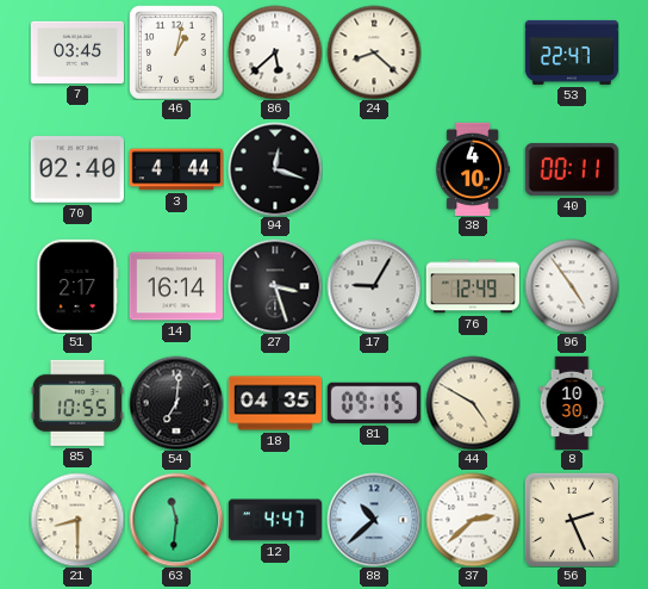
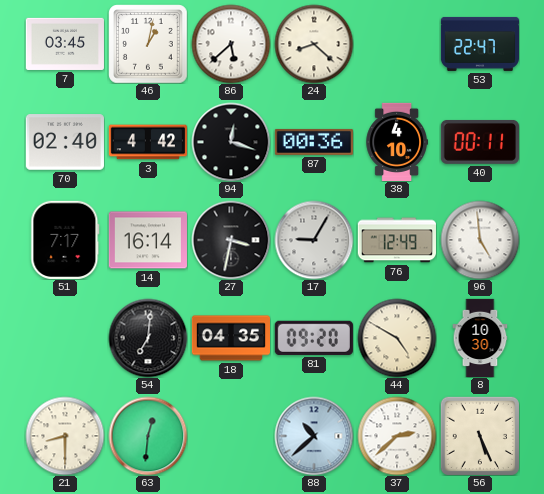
3: 4:44 -> 4:42
87: none -> 00:36
51: 2:17 -> 7:17
27: 3:27 -> 3:32
96: 4:54 -> 4:59
85: 10:55 -> none
81: 09:15 -> 09:20
63: 11:31 -> 12:31
12: 4:47 -> none
56: 2:26 -> 5:26
